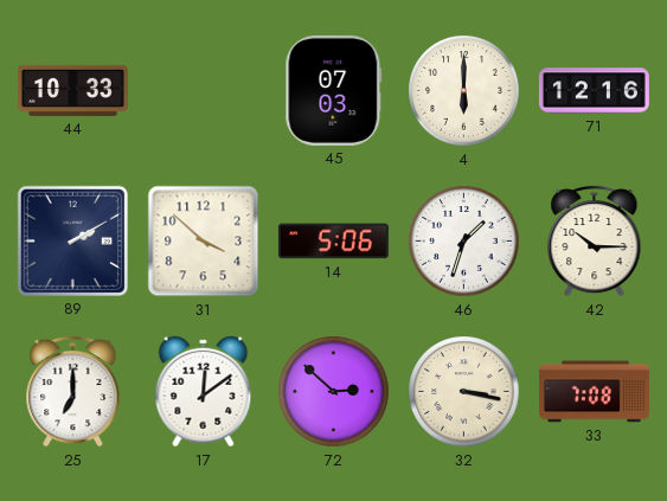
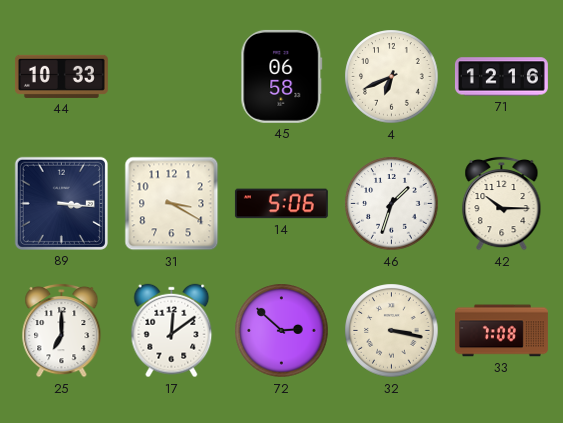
45: 07:03 -> 06:58
4: 6:00 -> 6:41
89: 2:10 -> 3:16
31: 3:52 -> 3:20
